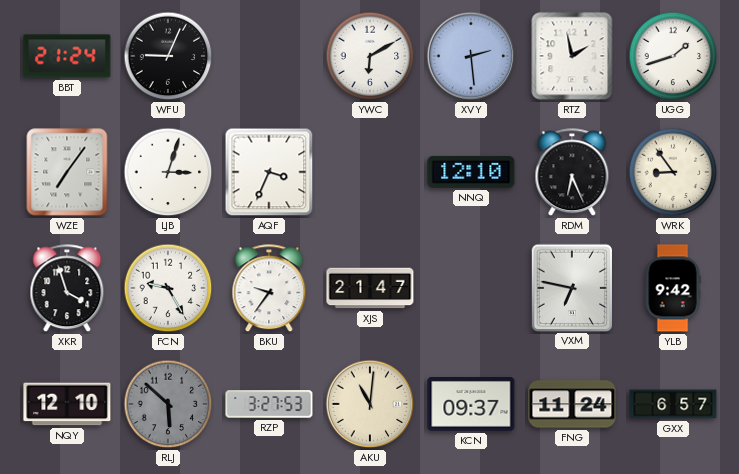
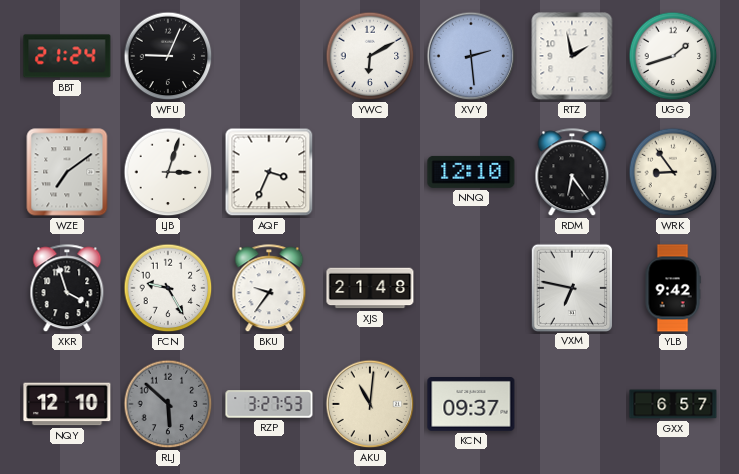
WZE: 7:06 -> 7:09
RDM: 6:26 -> 6:24
XJS: 21:47 -> 21:48
FNG: 11:24 -> none
